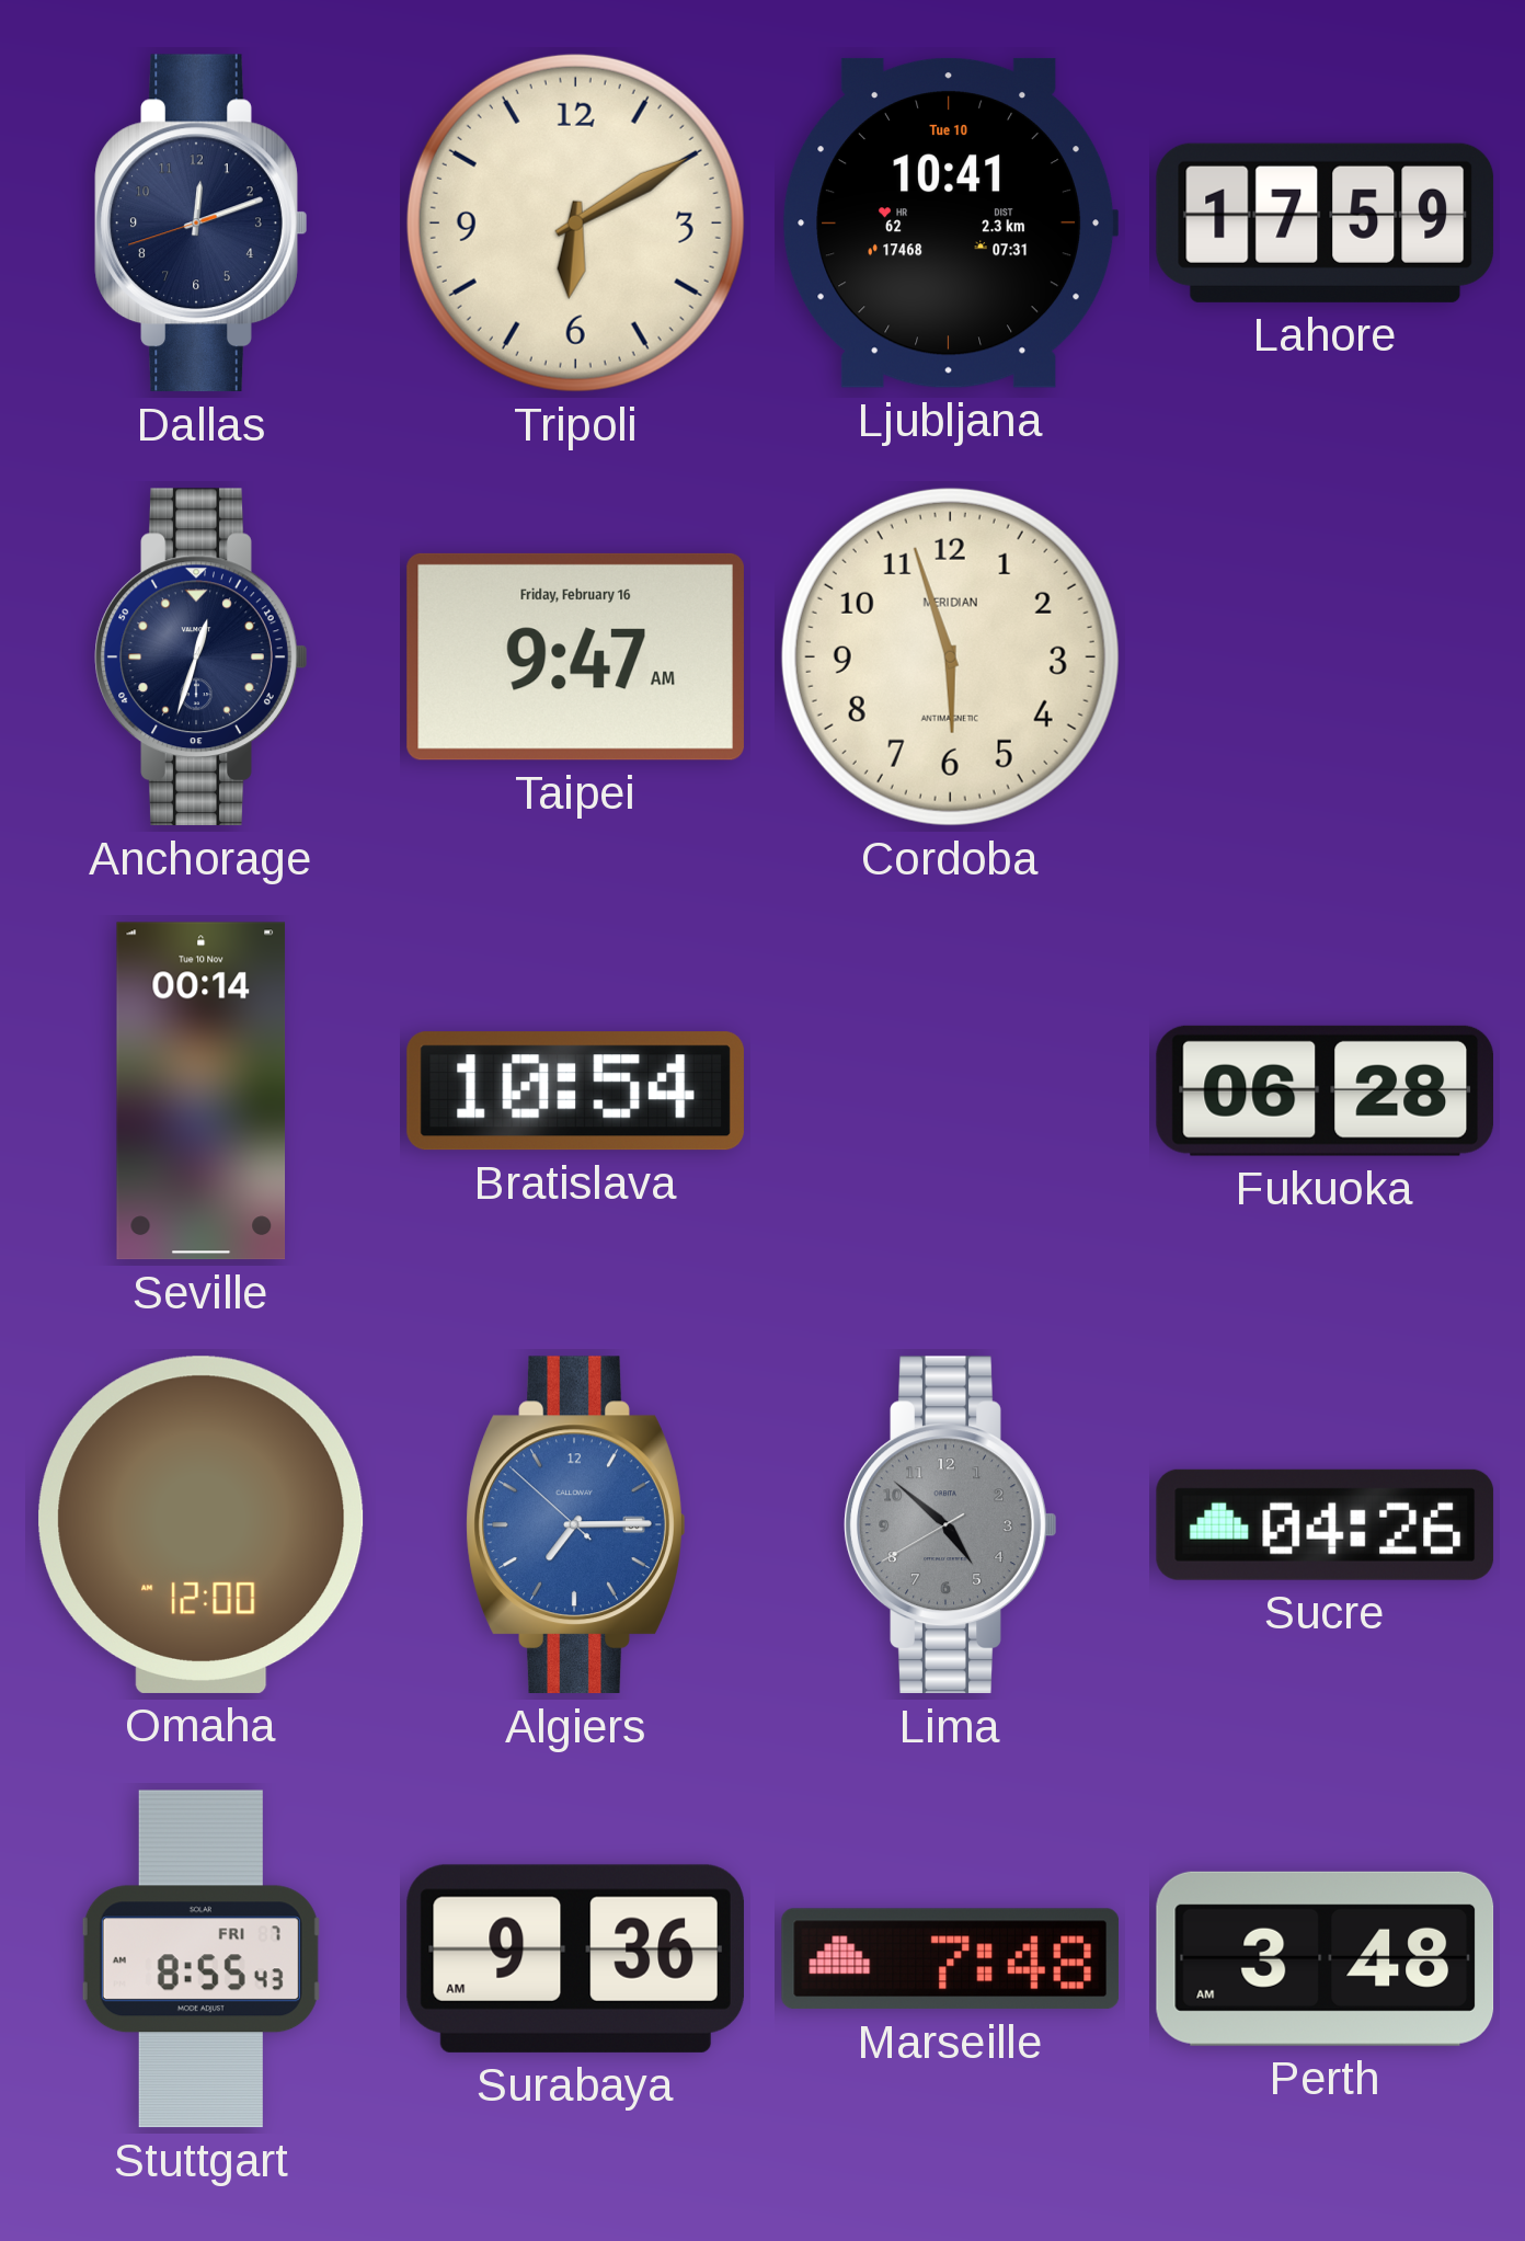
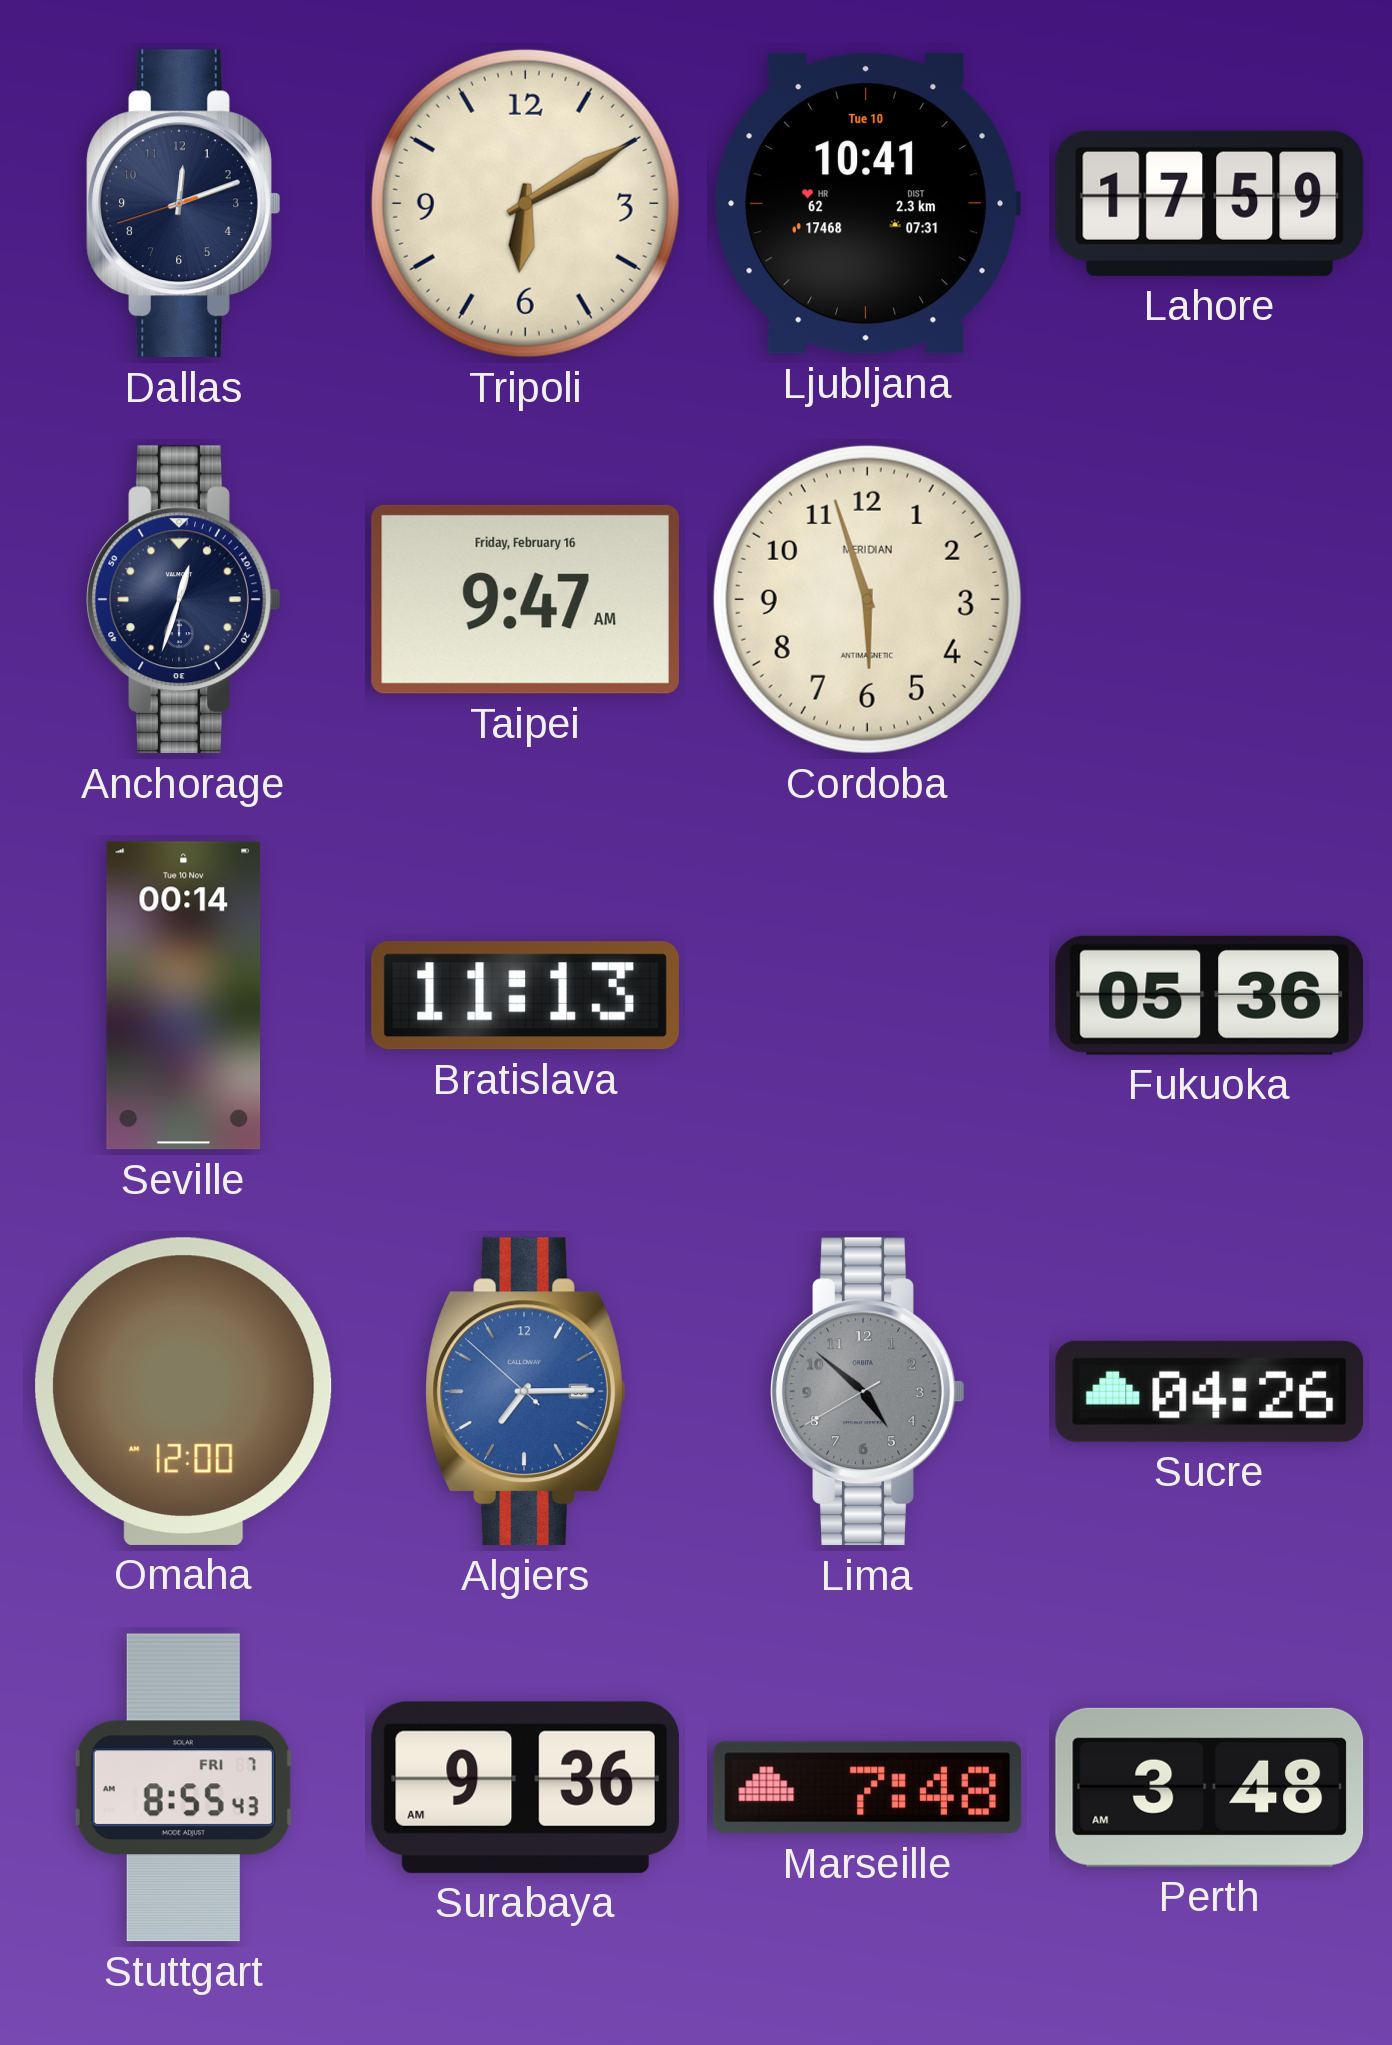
Bratislava: 10:54 -> 11:13
Fukuoka: 06:28 -> 05:36
